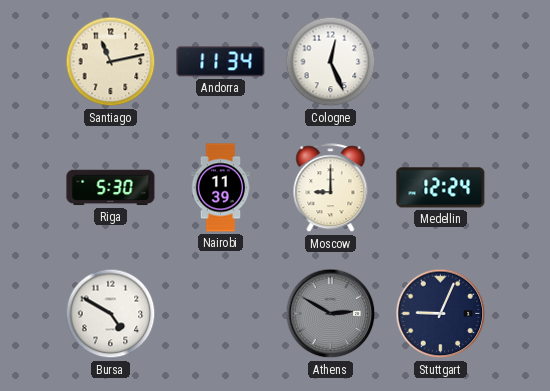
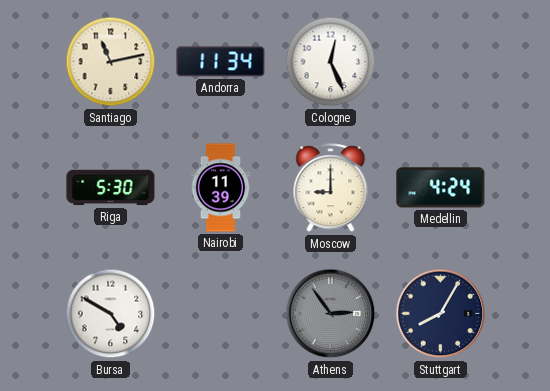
Medellin: 12:24 -> 4:24
Athens: 2:50 -> 2:54
Stuttgart: 9:04 -> 8:05
